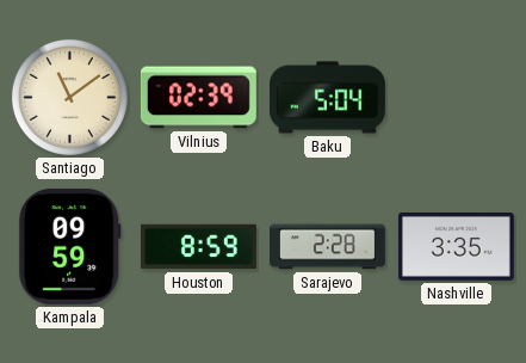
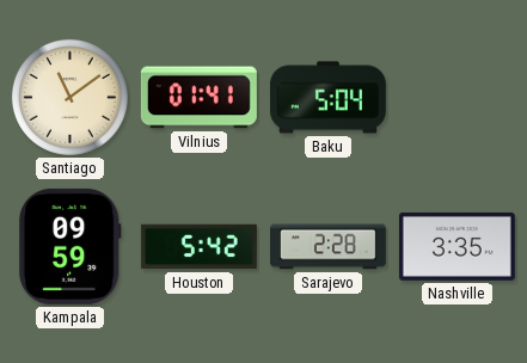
Vilnius: 02:39 -> 01:41
Houston: 8:59 -> 5:42
